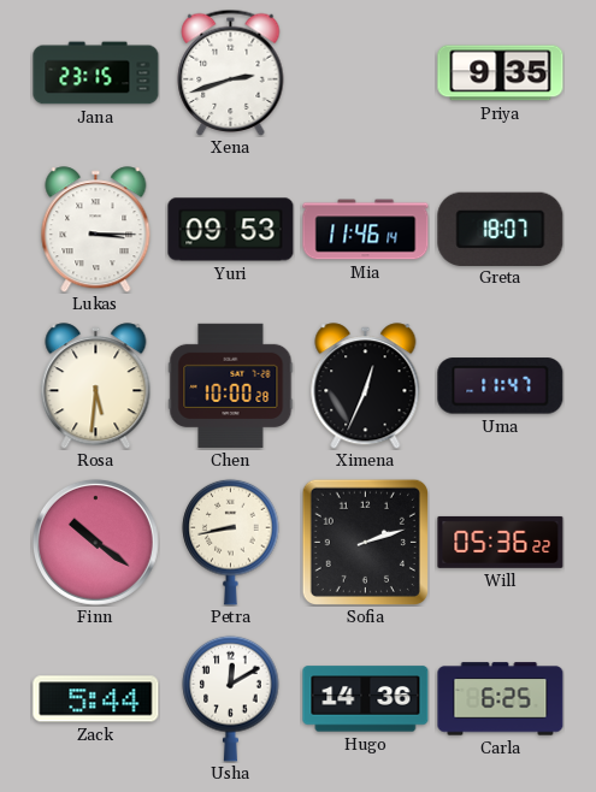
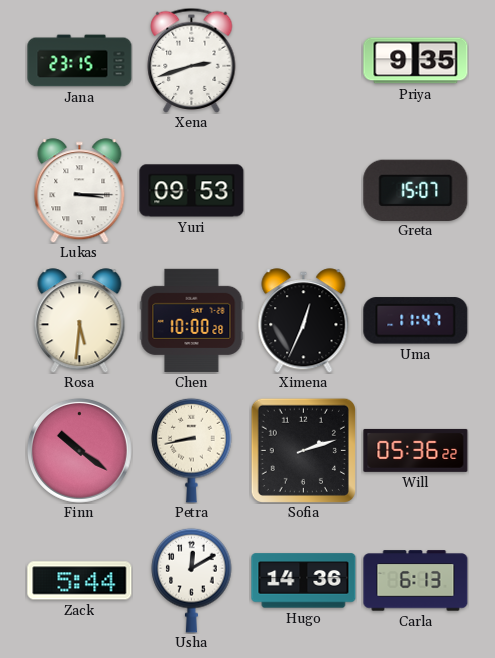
Mia: 11:46 -> none
Greta: 18:07 -> 15:07
Carla: 6:25 -> 6:13
